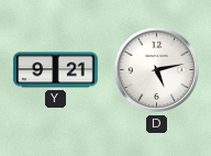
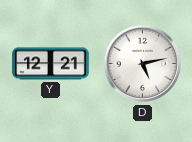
Y: 9:21 -> 12:21
